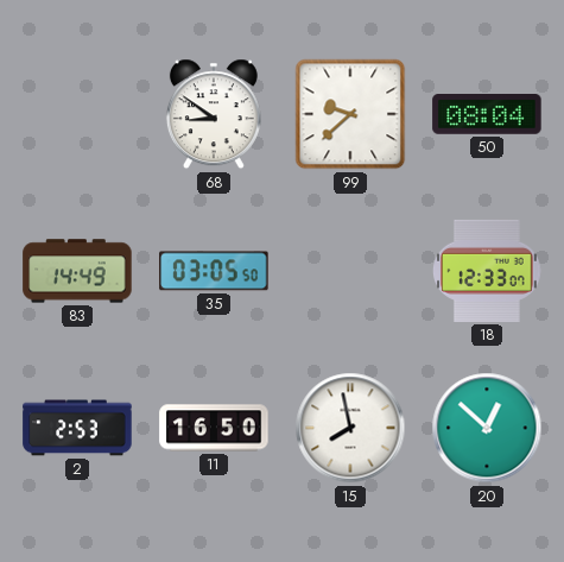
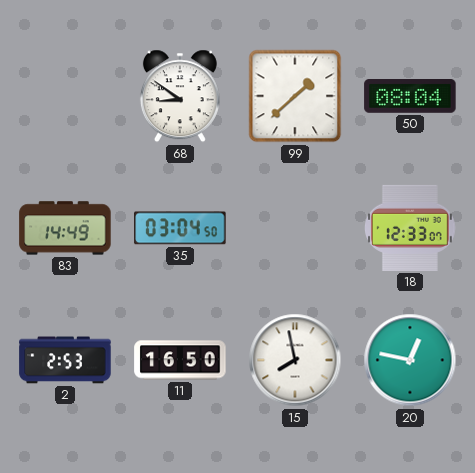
99: 9:38 -> 1:38
35: 03:05 -> 03:04
20: 12:52 -> 12:47
